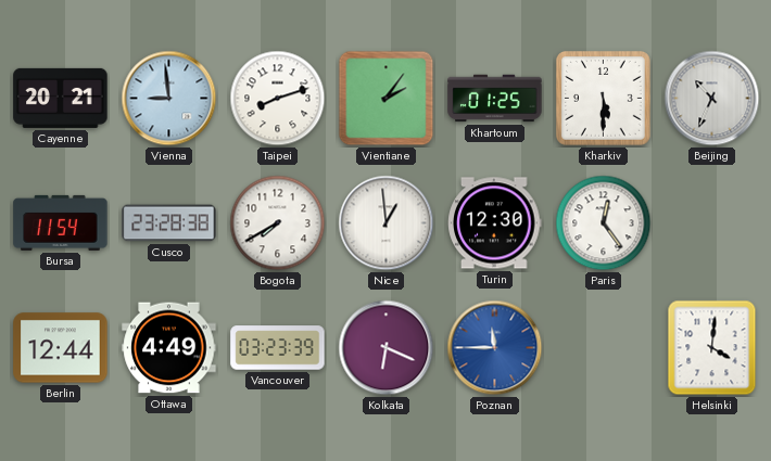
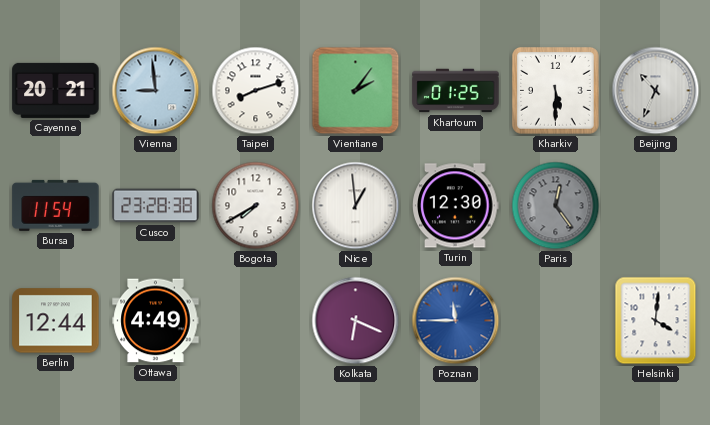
Paris dial: white -> grey
Vancouver: 03:23 -> none
